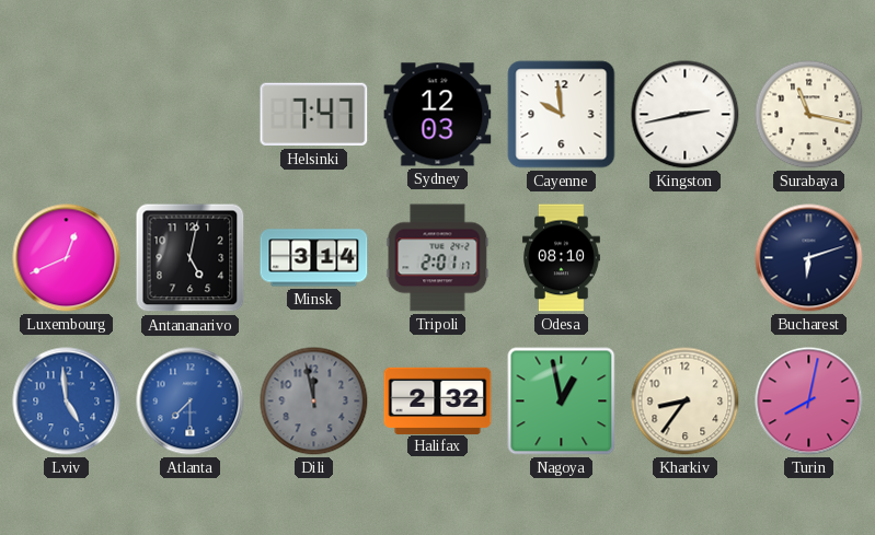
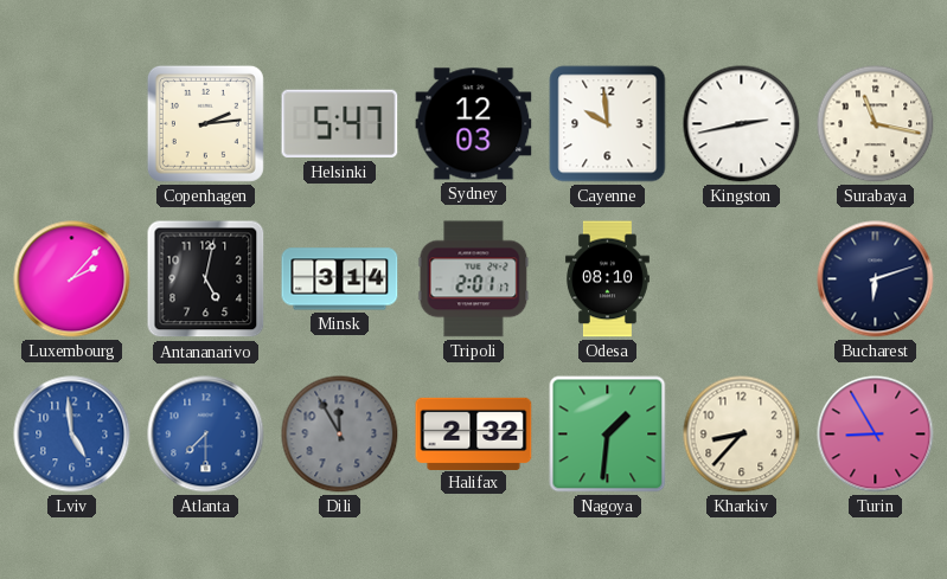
Copenhagen: none -> 2:14
Helsinki: 7:47 -> 5:47
Luxembourg: 12:41 -> 2:07
Dili: 11:58 -> 11:55
Nagoya: 12:58 -> 1:31
Kharkiv: 8:36 -> 8:37
Turin: 8:02 -> 8:55
